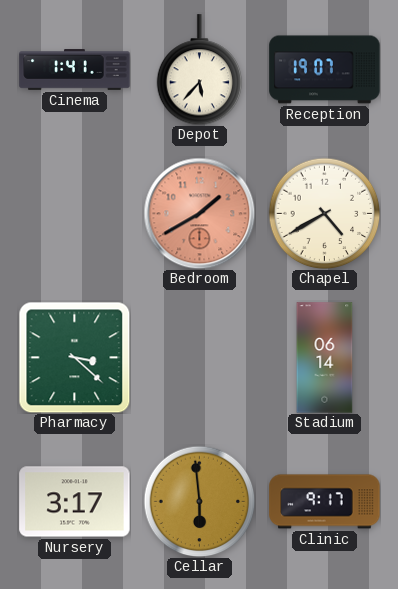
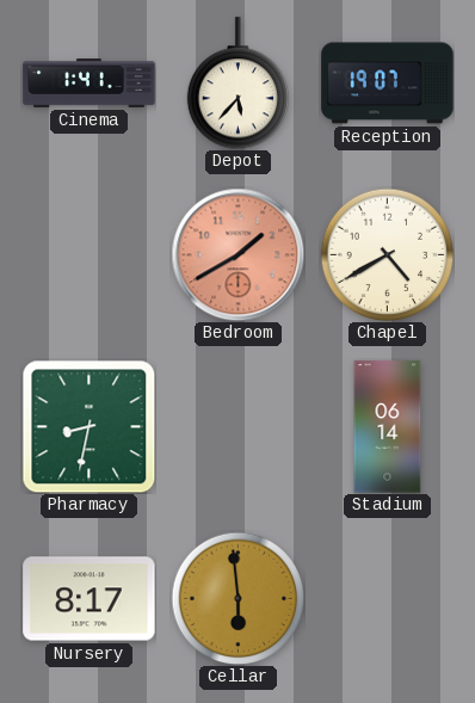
Pharmacy: 3:22 -> 8:32
Nursery: 3:17 -> 8:17
Clinic: 9:17 -> none
